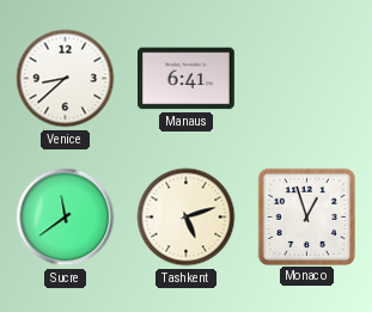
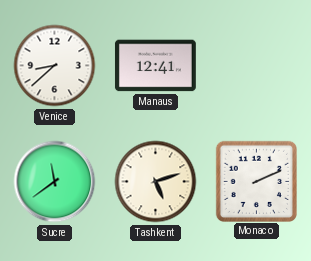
Manaus: 6:41 -> 12:41
Monaco: 12:57 -> 2:11
